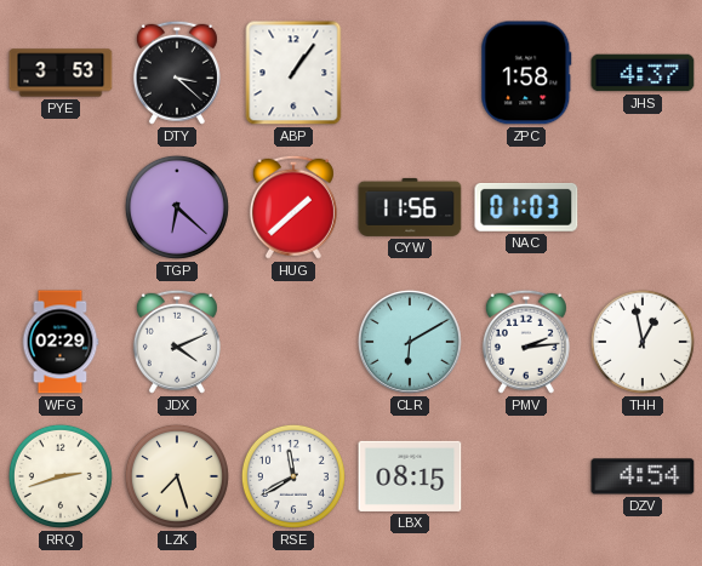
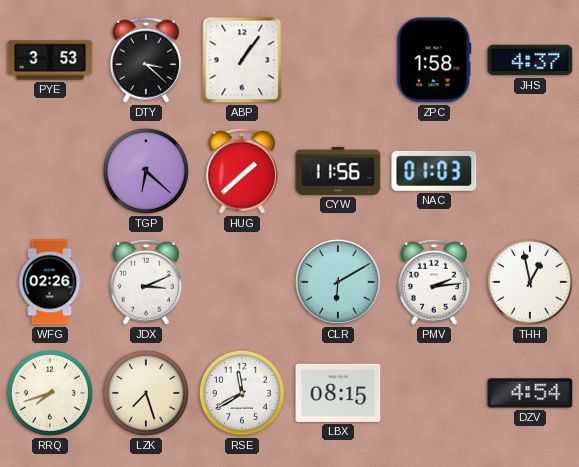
WFG: 02:29 -> 02:26
JDX: 4:11 -> 3:11
RRQ: 2:42 -> 7:42
